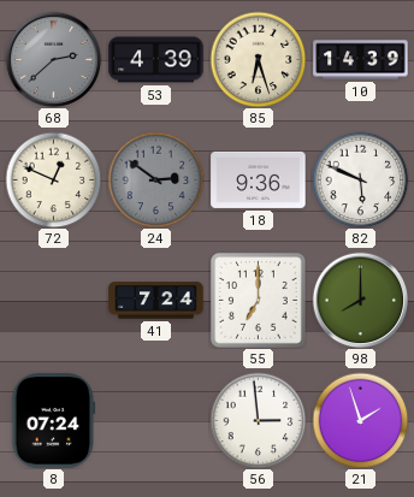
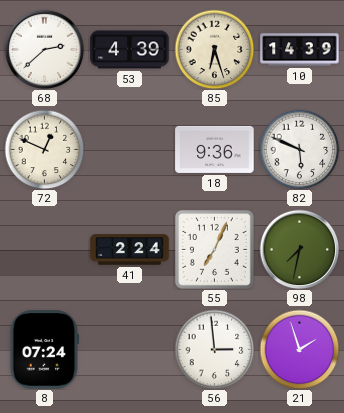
68 dial: grey -> white
24: 2:51 -> none
41: 7:24 -> 2:24
55: 7:00 -> 7:04
98: 8:00 -> 7:32
